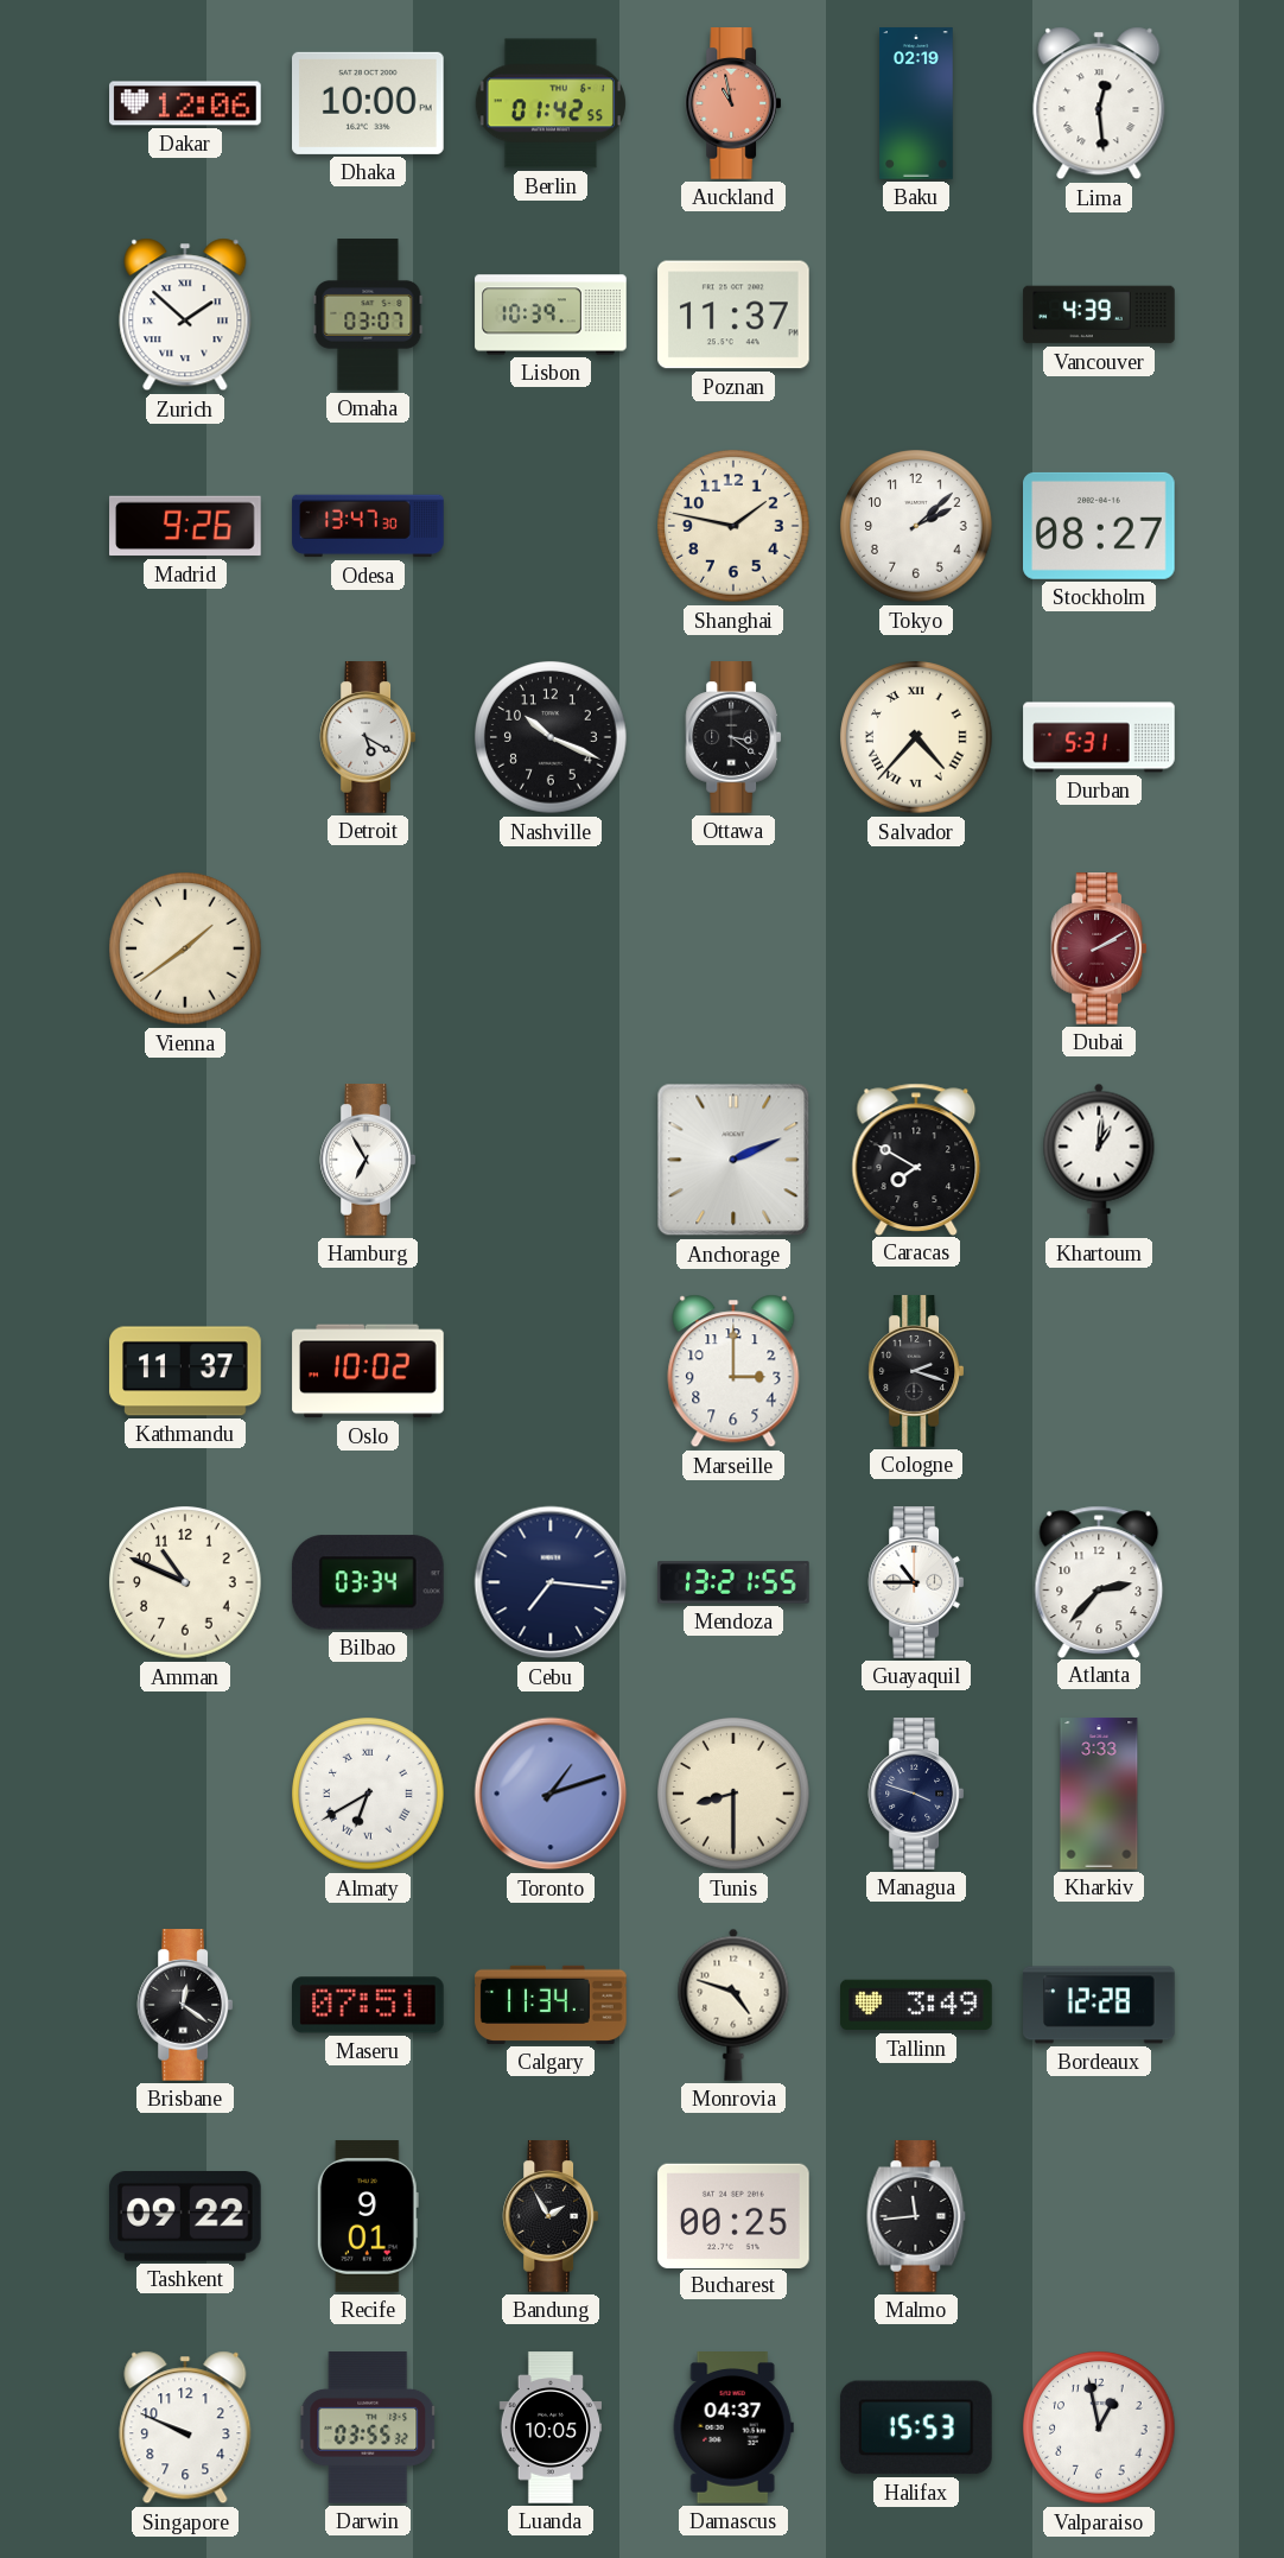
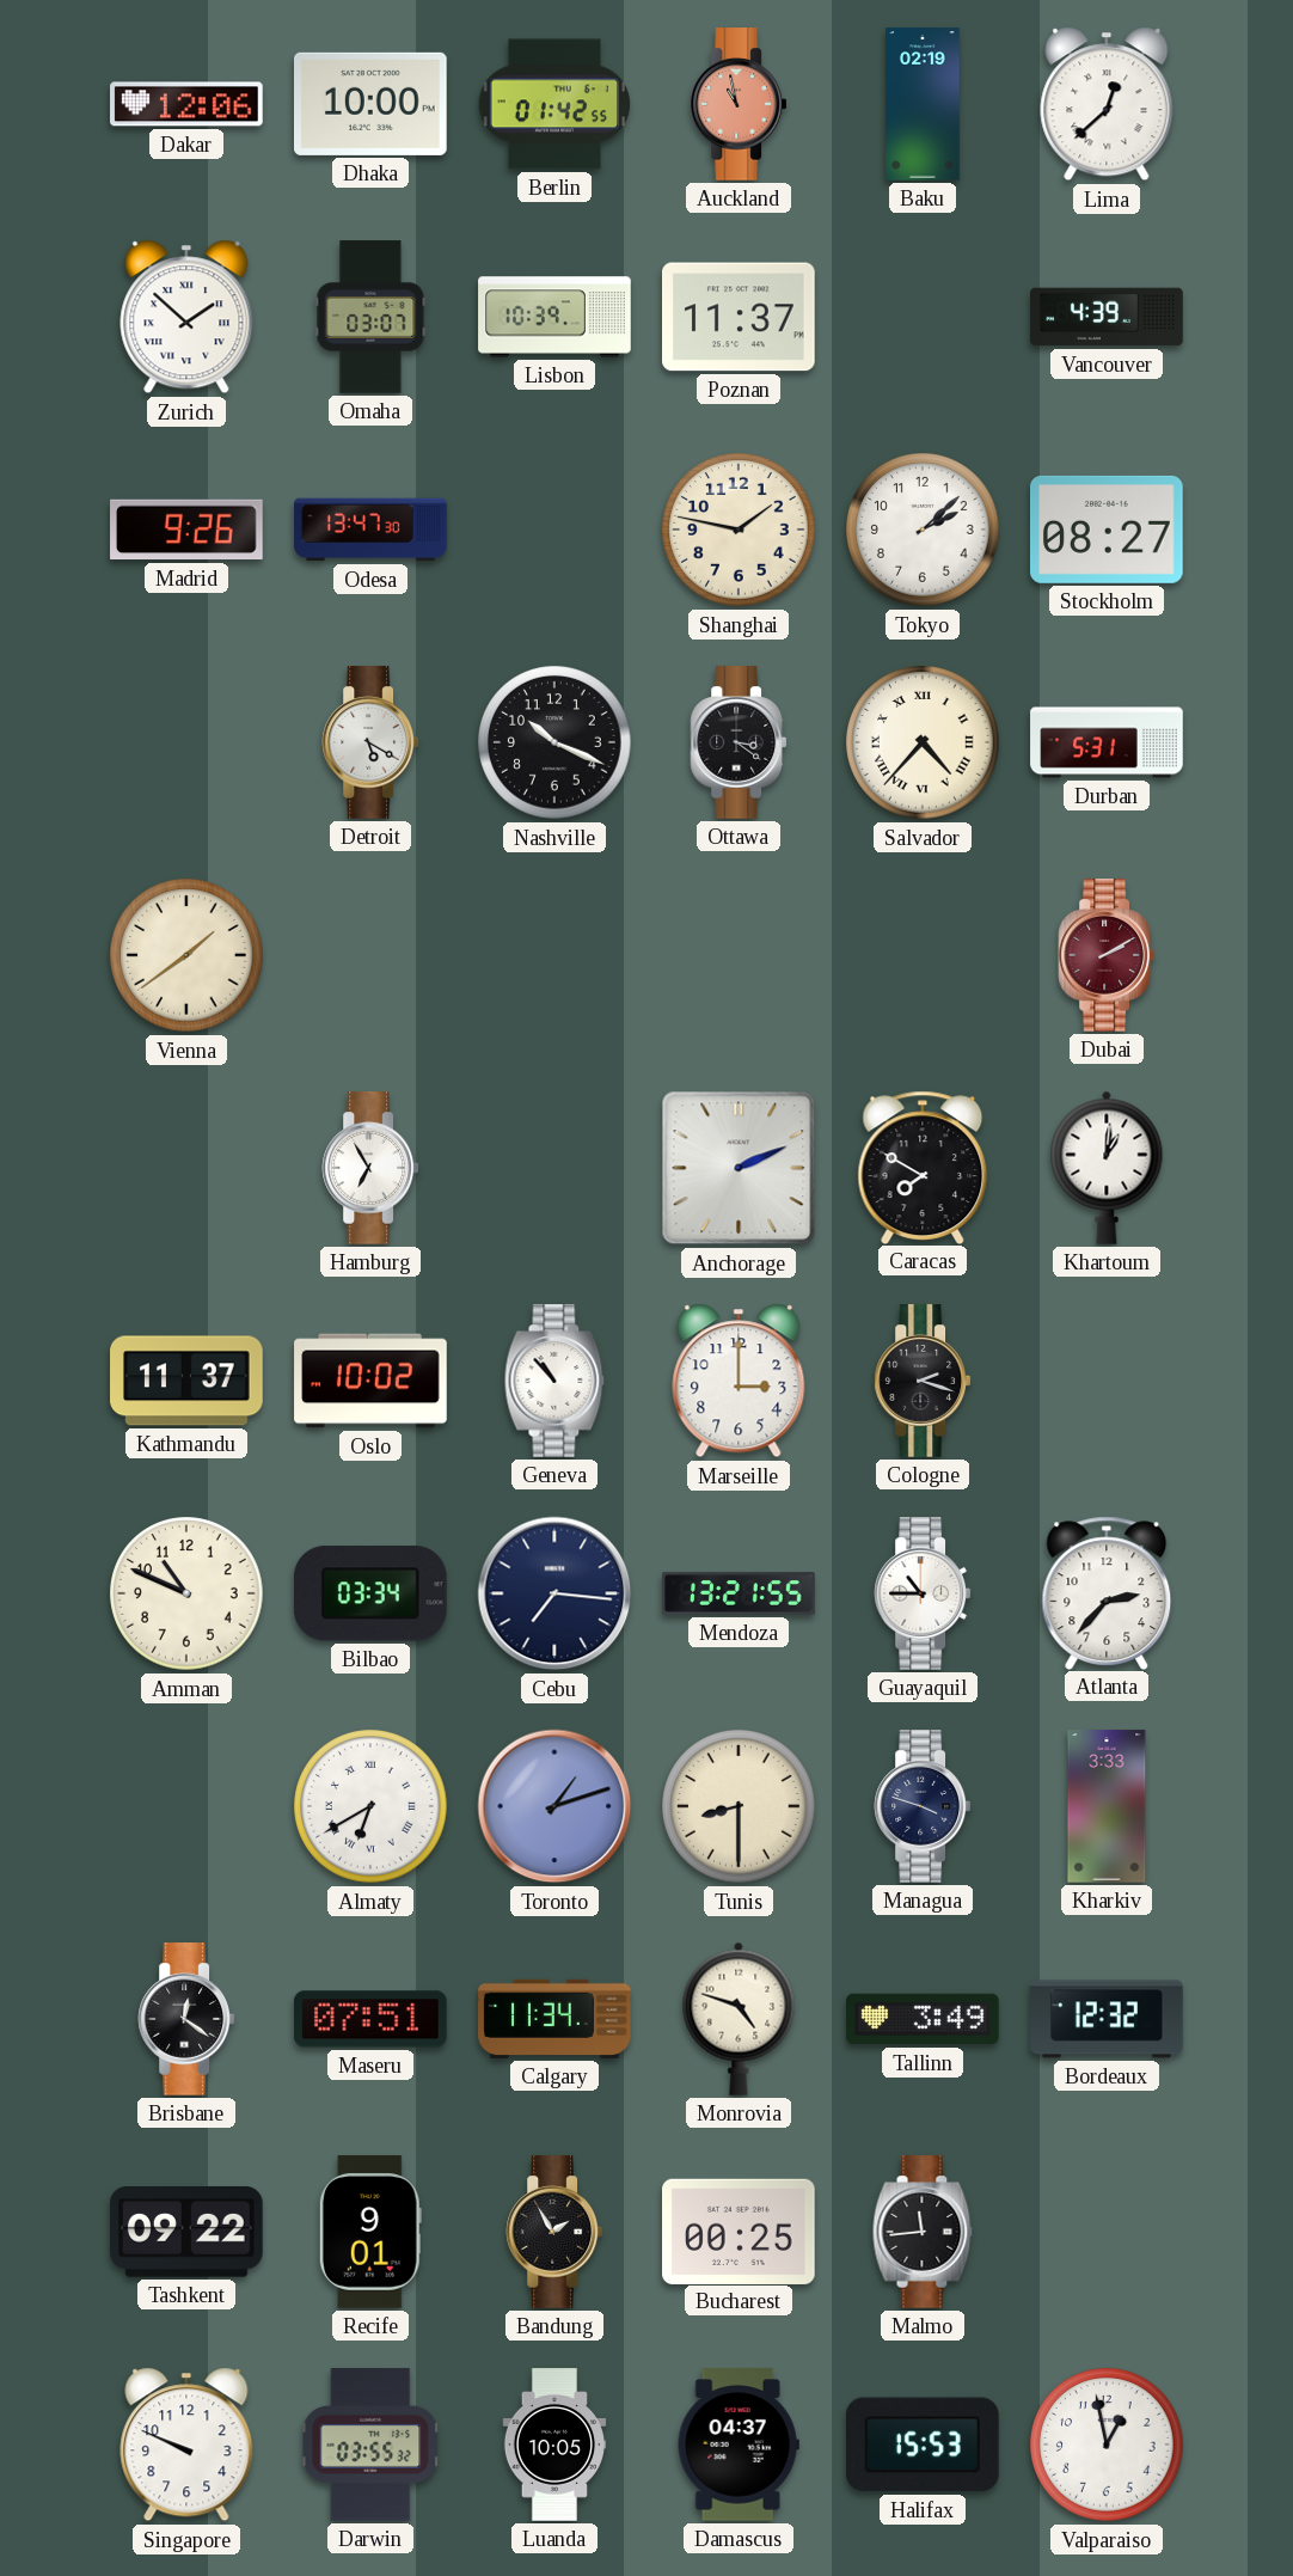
Lima: 12:29 -> 12:38
Geneva: none -> 10:53
Bordeaux: 12:28 -> 12:32
